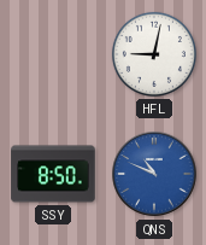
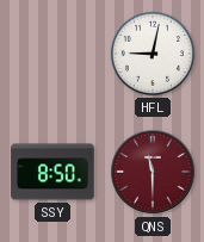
QNS: 10:49 -> 11:30
QNS dial: blue -> burgundy
